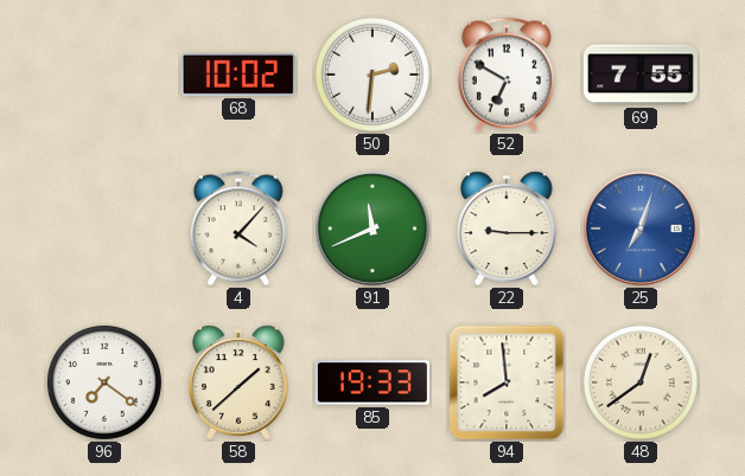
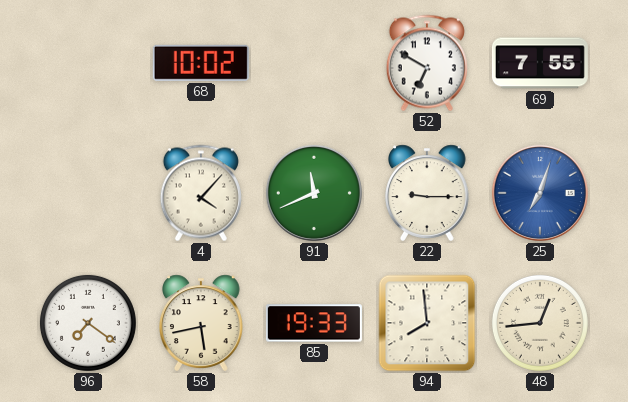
50: 2:31 -> none
58: 1:38 -> 5:43
48: 12:39 -> 12:44
